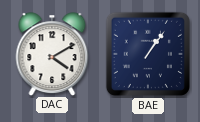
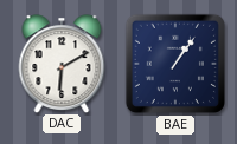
DAC: 4:10 -> 6:10
